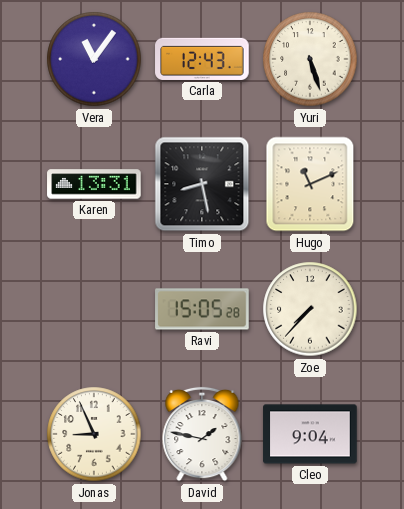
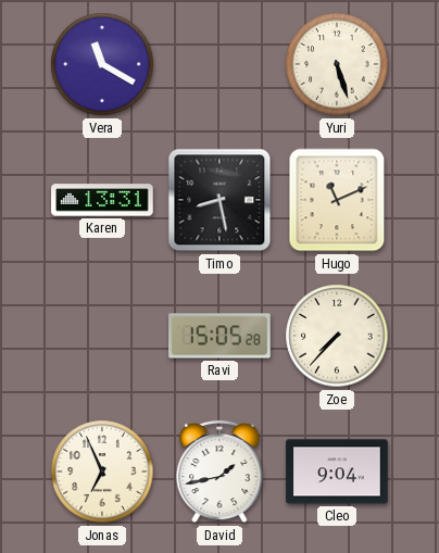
Vera: 11:06 -> 11:20
Carla: 12:43 -> none
Jonas: 8:56 -> 6:56
David: 1:47 -> 1:43
